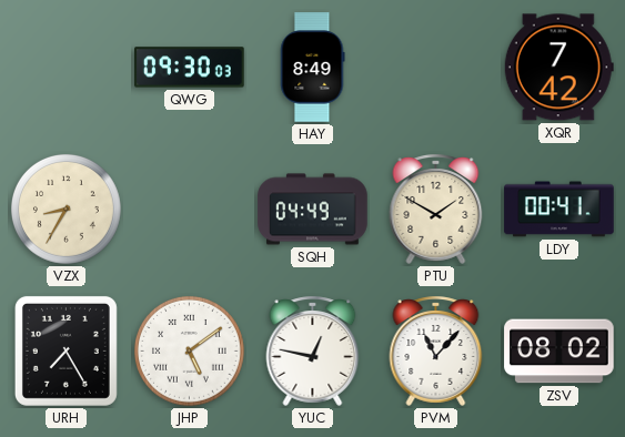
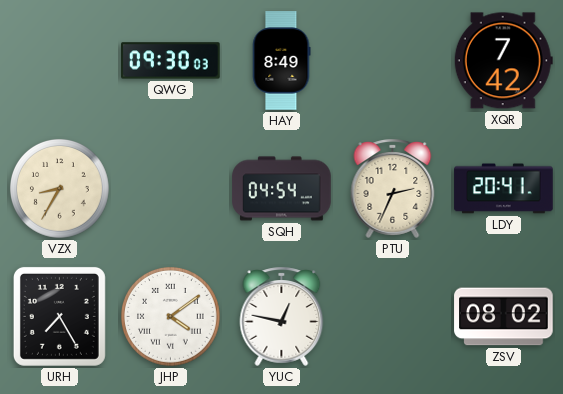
SQH: 04:49 -> 04:54
PTU: 1:50 -> 2:34
LDY: 00:41 -> 20:41
JHP: 5:09 -> 4:09
PVM: 11:07 -> none
